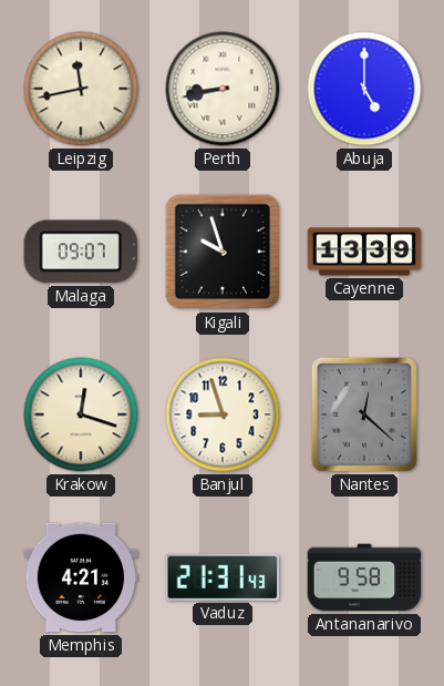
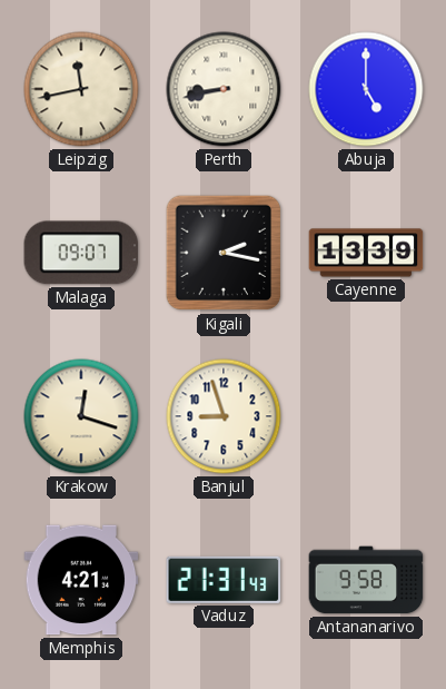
Kigali: 9:57 -> 2:17
Nantes: 12:22 -> none
